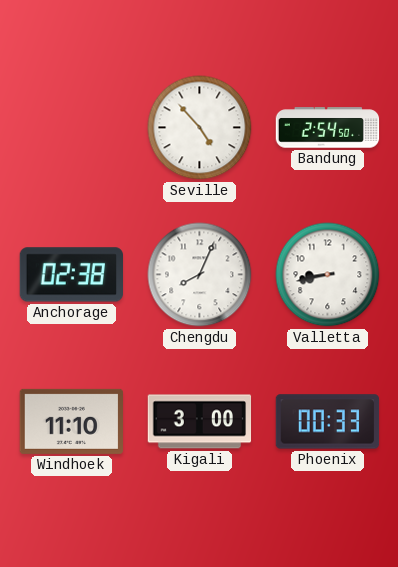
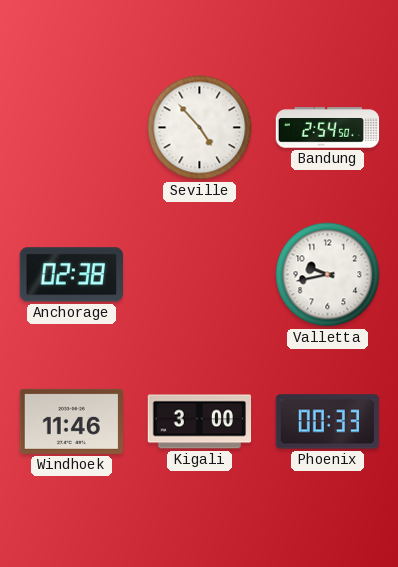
Chengdu: 8:04 -> none
Valletta: 8:43 -> 9:43
Windhoek: 11:10 -> 11:46
